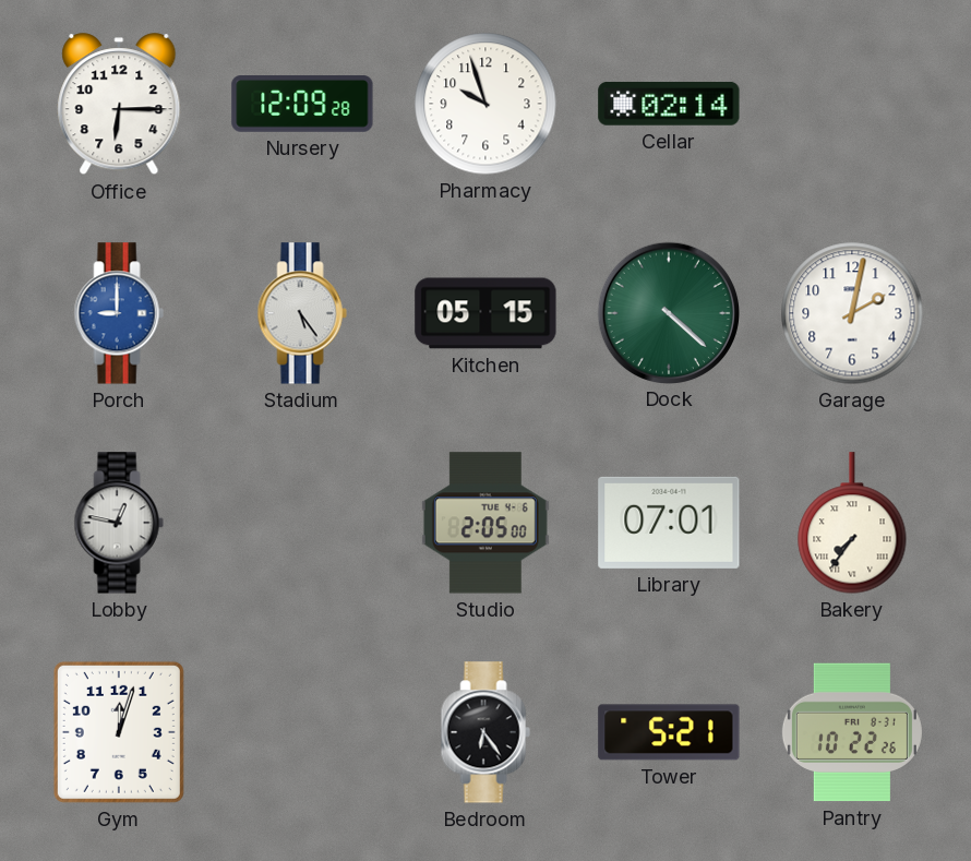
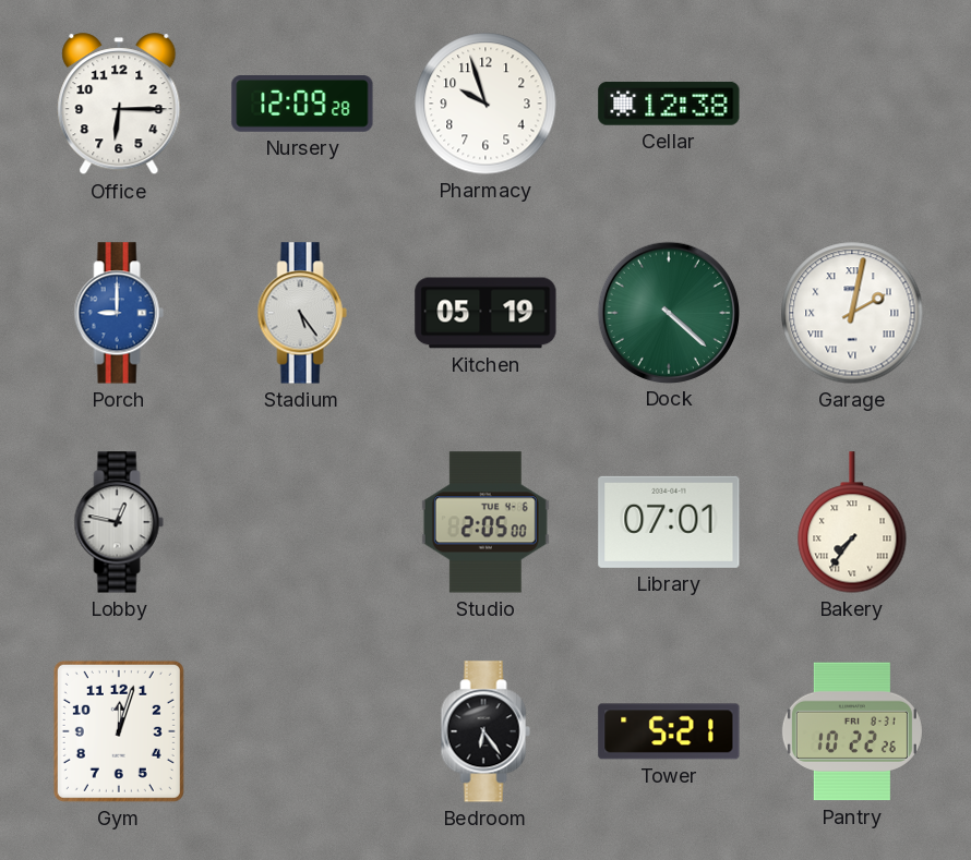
Cellar: 02:14 -> 12:38
Kitchen: 05:15 -> 05:19
Garage numerals: Arabic -> Roman
